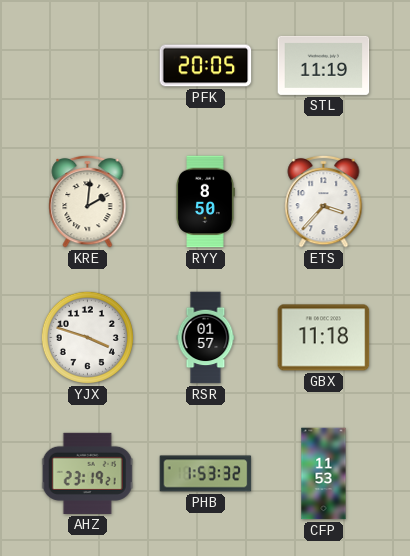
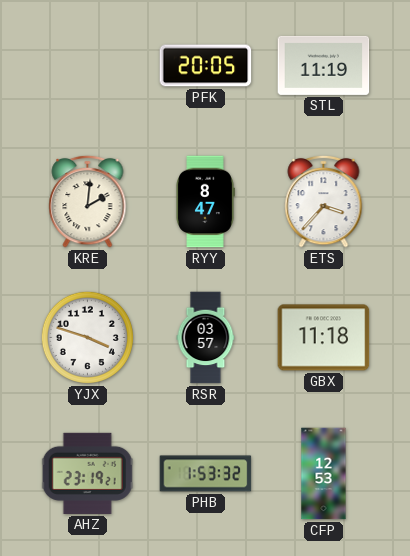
RYY: 8:50 -> 8:47
RSR: 01:57 -> 03:57
CFP: 11:53 -> 12:53
